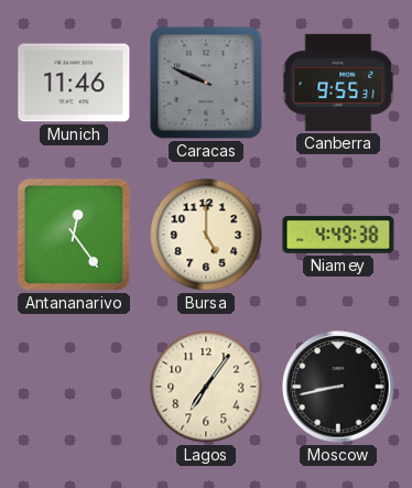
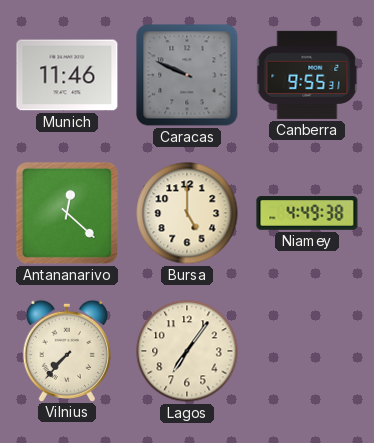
Antananarivo: 12:24 -> 12:22
Vilnius: none -> 7:37
Moscow: 8:43 -> none
